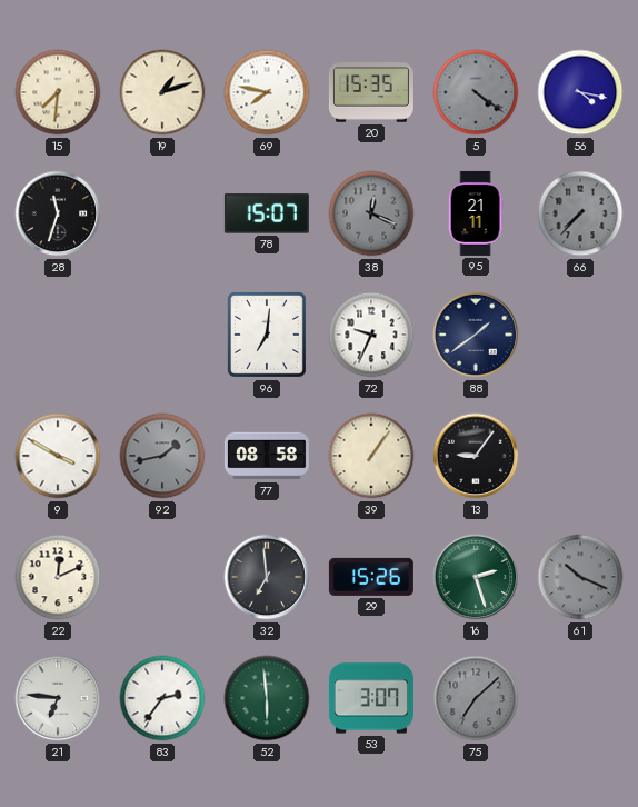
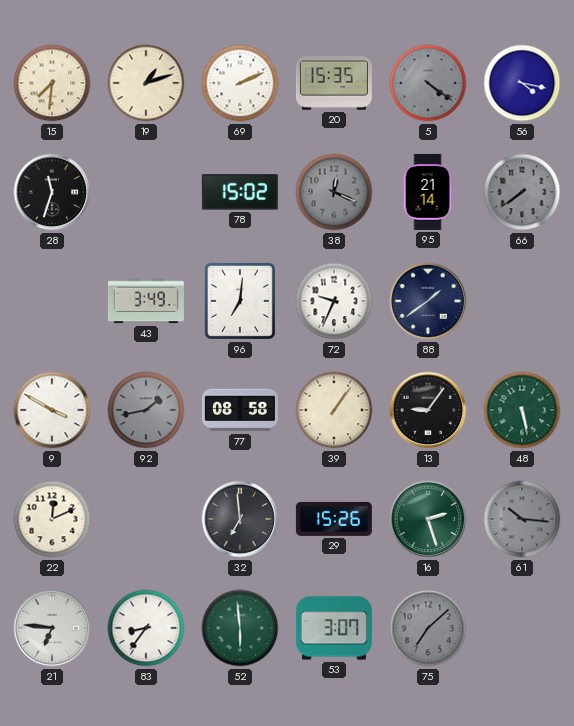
69: 7:47 -> 2:11
78: 15:07 -> 15:02
95: 21:11 -> 21:14
66: 7:37 -> 7:39
43: none -> 3:49
48: none -> 5:28
61: 10:19 -> 10:16
83: 2:36 -> 8:36
